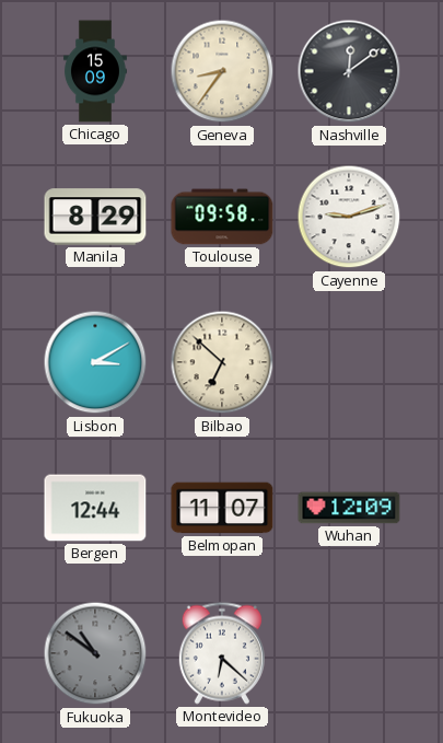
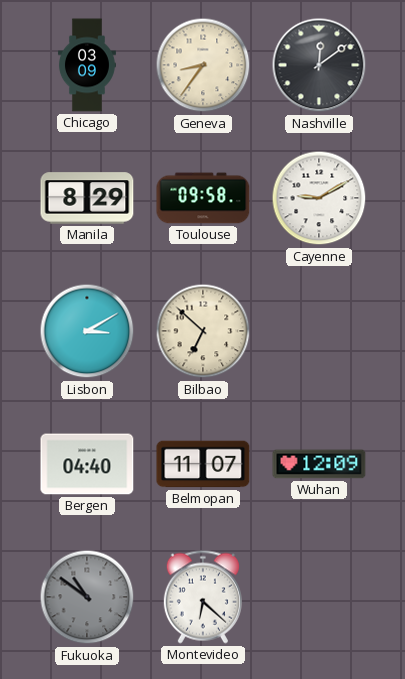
Chicago: 15:09 -> 03:09
Cayenne: 9:12 -> 9:10
Bergen: 12:44 -> 04:40
